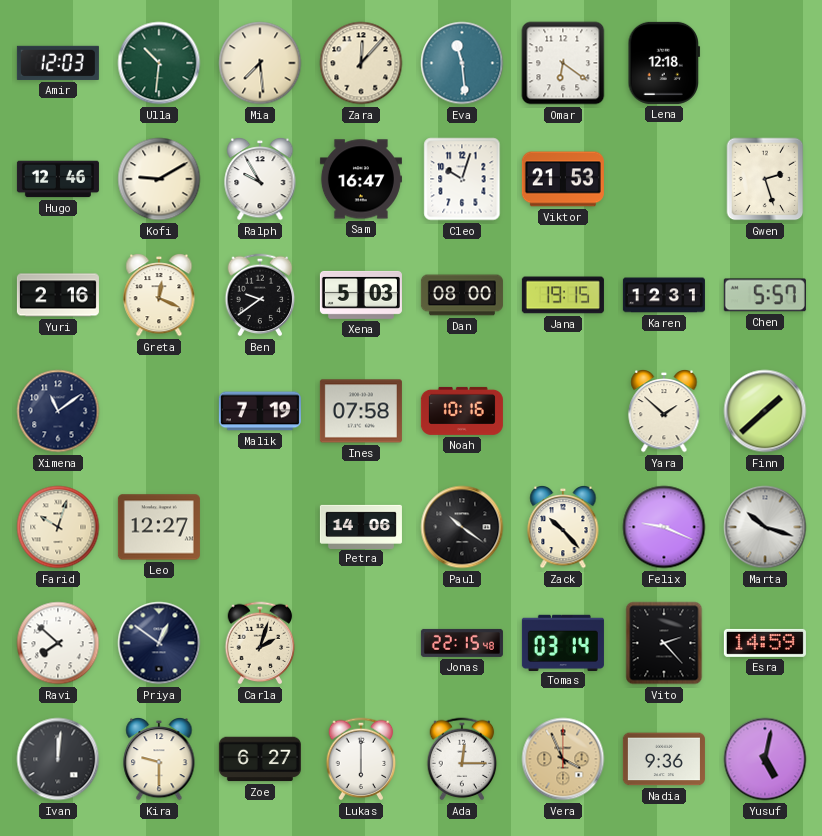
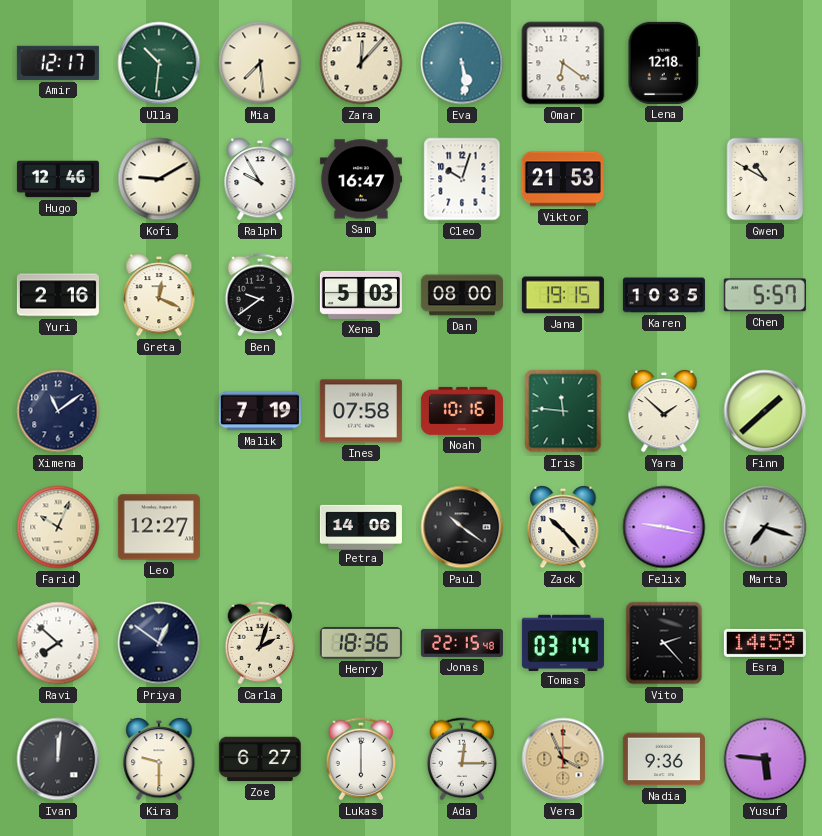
Amir: 12:03 -> 12:17
Eva: 11:29 -> 5:29
Gwen: 2:27 -> 10:50
Karen: 12:31 -> 10:35
Iris: none -> 11:46
Farid: 10:03 -> 10:04
Felix: 9:19 -> 9:17
Marta: 10:18 -> 7:18
Henry: none -> 18:36
Yusuf: 5:02 -> 5:46
